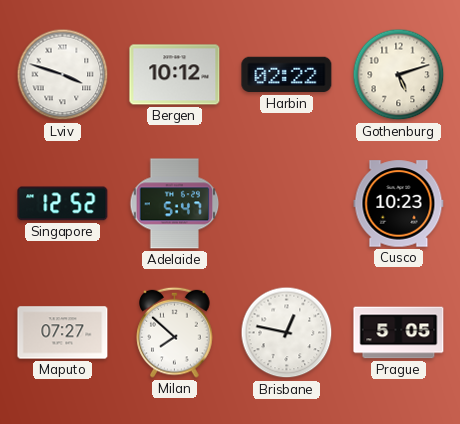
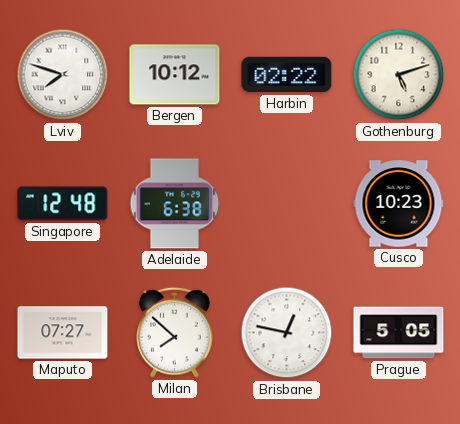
Lviv: 3:48 -> 7:48
Singapore: 12:52 -> 12:48
Adelaide: 5:47 -> 6:38
